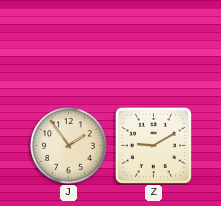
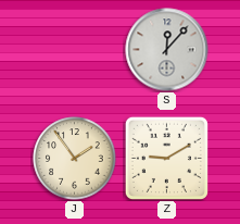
S: none -> 12:07
